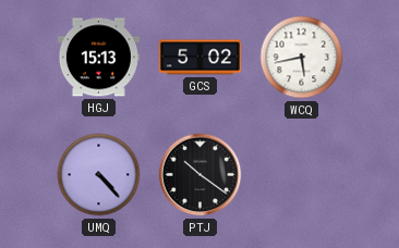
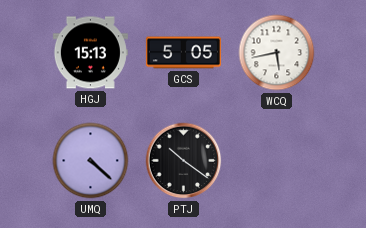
GCS: 5:02 -> 5:05
UMQ: 4:23 -> 4:22
